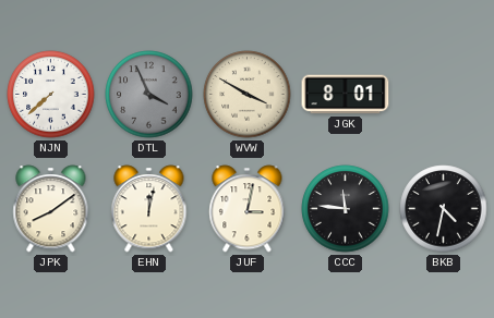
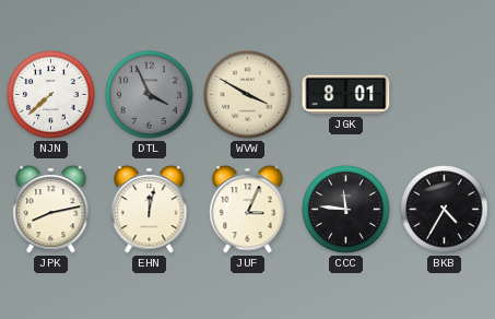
JPK: 8:09 -> 8:13
JUF: 3:02 -> 3:04
BKB: 4:32 -> 4:35
